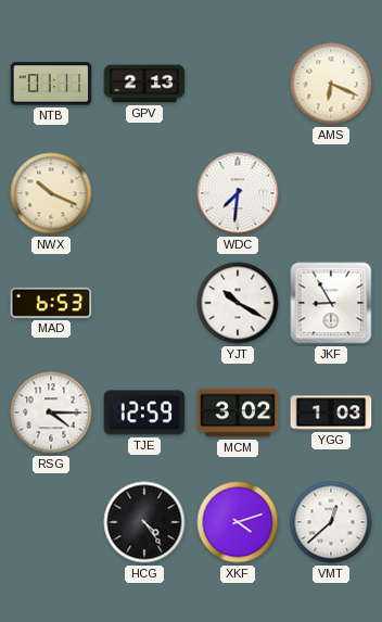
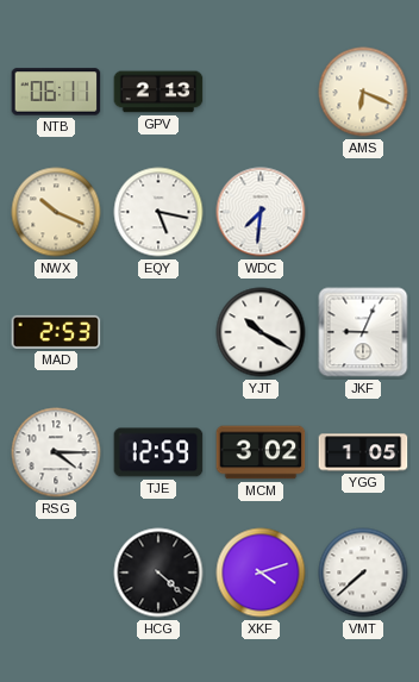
NTB: 01:11 -> 06:11
EQY: none -> 5:17
MAD: 6:53 -> 2:53
JKF: 8:55 -> 9:04
YGG: 1:03 -> 1:05
HCG: 4:24 -> 4:22
VMT: 12:38 -> 7:38
